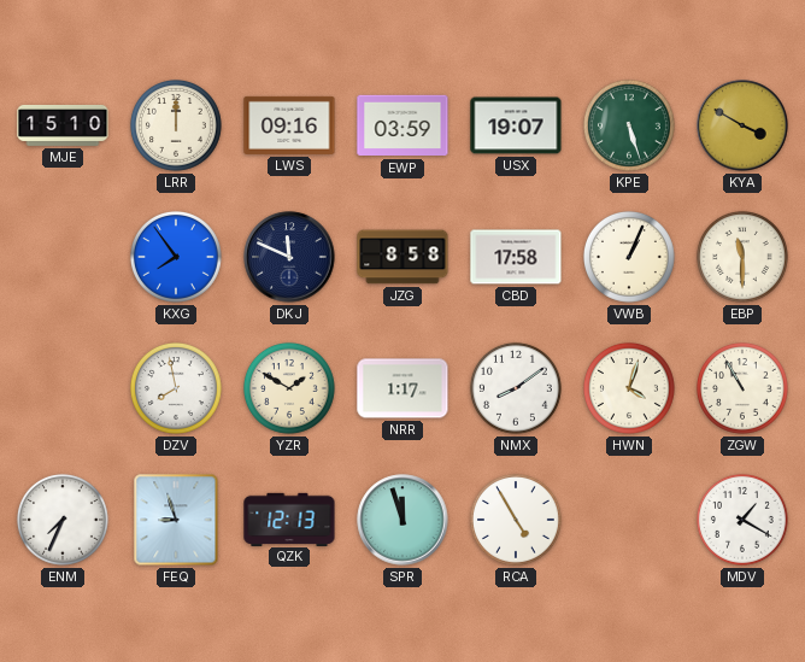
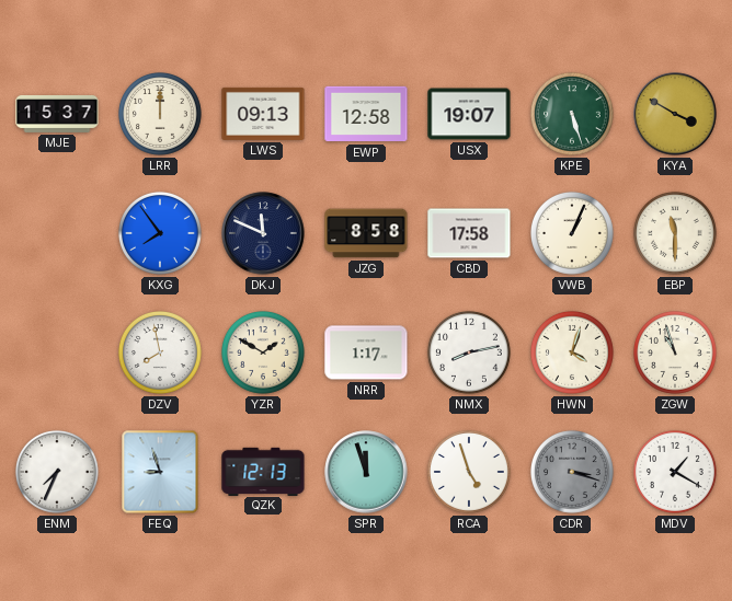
MJE: 15:10 -> 15:37
LWS: 09:16 -> 09:13
EWP: 03:59 -> 12:58
NMX: 8:09 -> 8:13
ZGW: 10:55 -> 10:57
RCA: 4:55 -> 4:57
CDR: none -> 3:18
